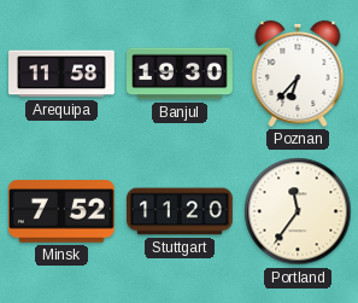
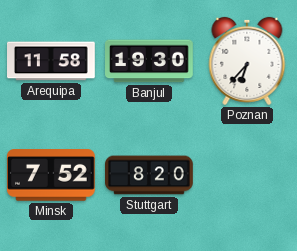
Stuttgart: 11:20 -> 8:20
Portland: 11:36 -> none
